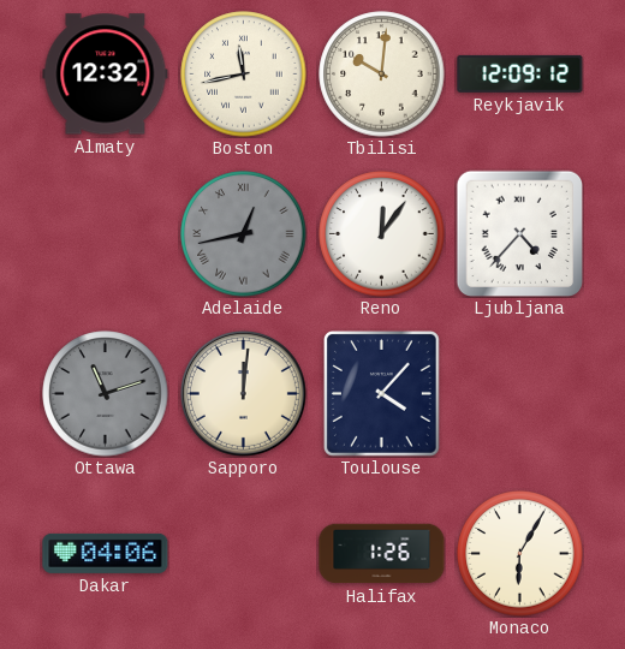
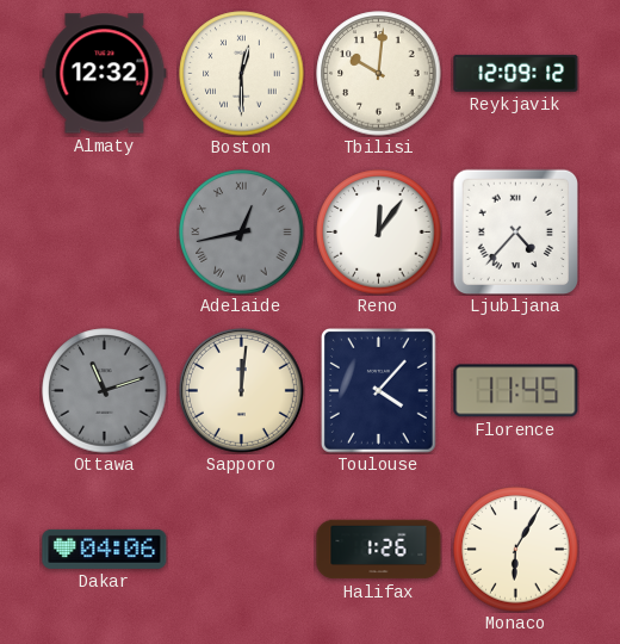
Boston: 11:43 -> 12:30
Florence: none -> 11:45
